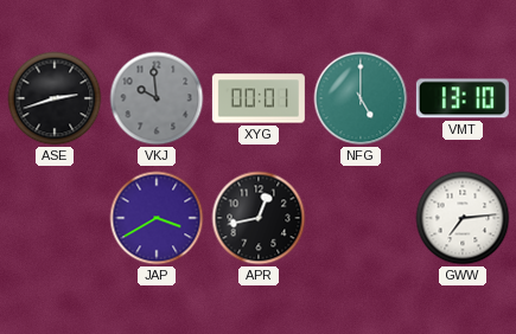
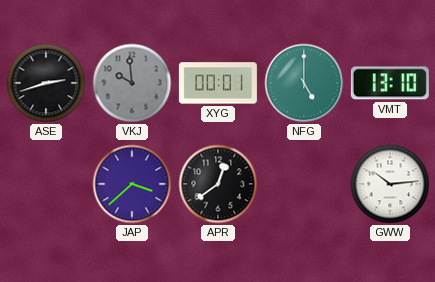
JAP: 3:40 -> 3:38
APR: 12:43 -> 12:39
GWW: 7:14 -> 10:14
